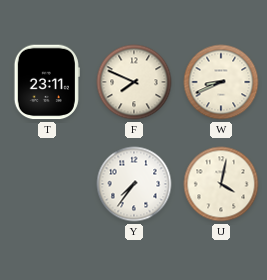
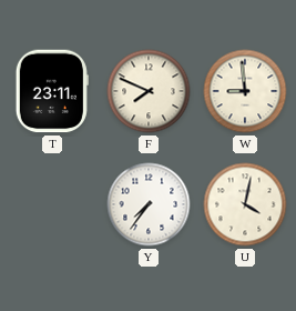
W: 8:41 -> 8:59
